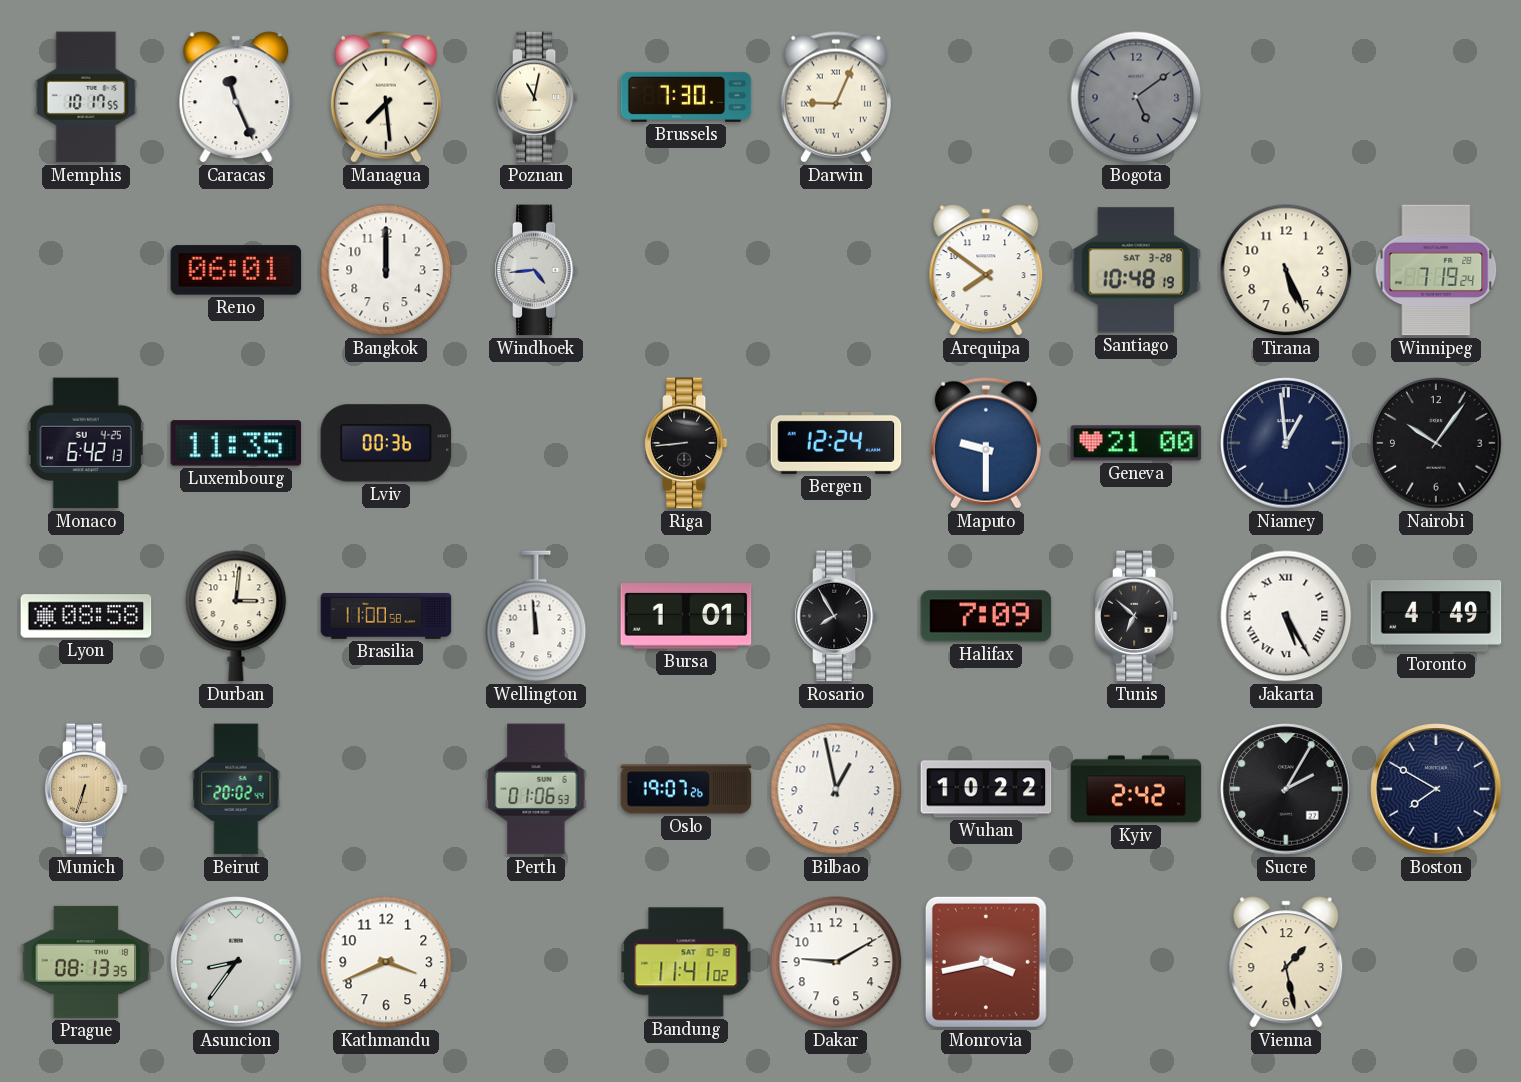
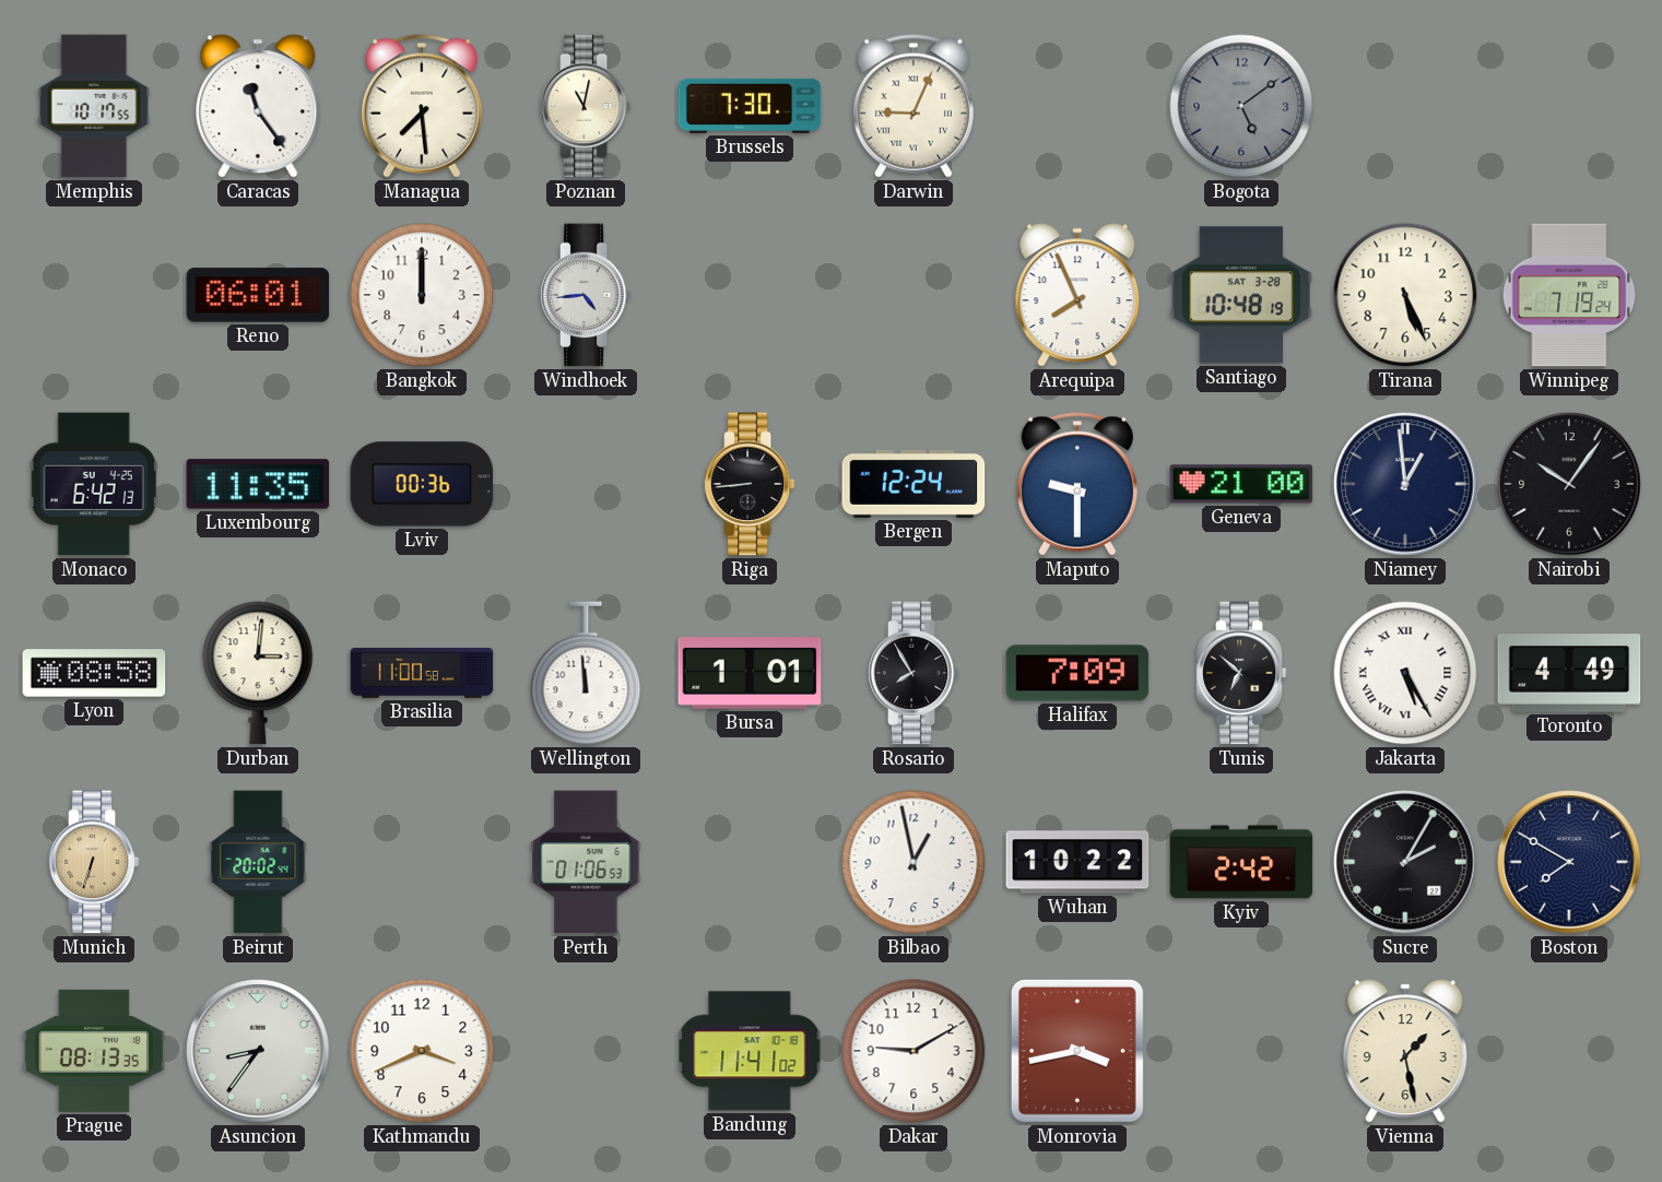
Caracas: 11:26 -> 11:24
Arequipa: 7:51 -> 7:56
Oslo: 19:07 -> none
